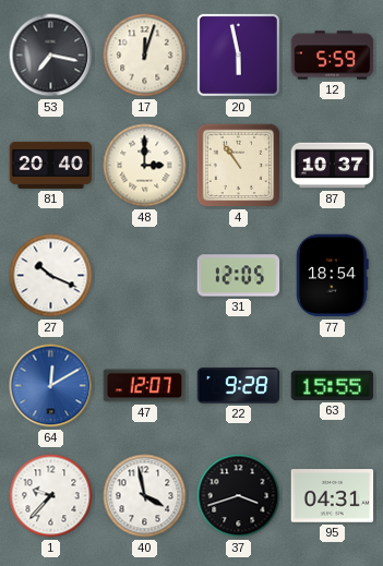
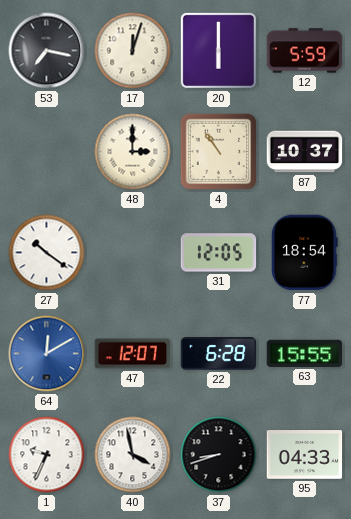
20: 5:58 -> 6:00
81: 20:40 -> none
27: 10:19 -> 10:21
22: 9:28 -> 6:28
1: 9:37 -> 9:34
37: 3:42 -> 8:42
95: 04:31 -> 04:33
